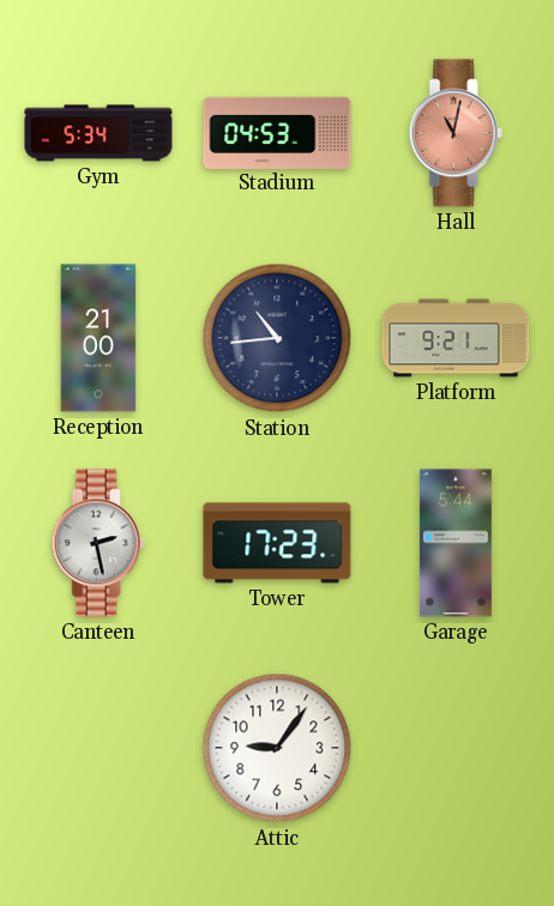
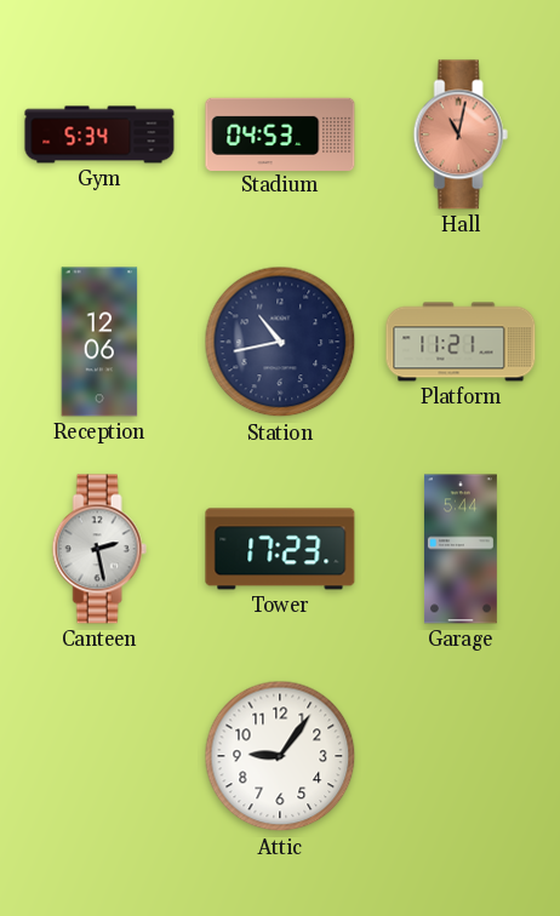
Reception: 21:00 -> 12:06
Station: 10:44 -> 10:43
Platform: 9:21 -> 11:21
